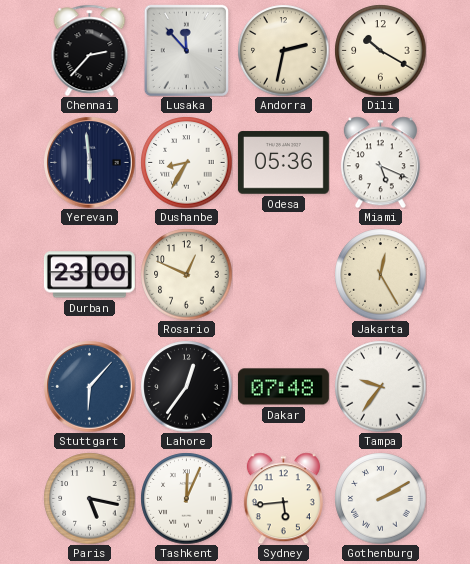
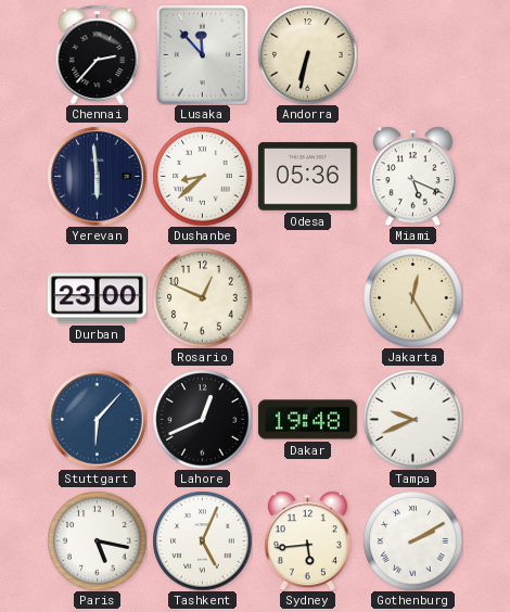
Andorra: 2:32 -> 6:32
Dili: 10:20 -> none
Dushanbe: 8:35 -> 8:38
Lahore: 12:36 -> 12:41
Dakar: 07:48 -> 19:48
Tampa: 9:36 -> 9:41
Tashkent: 12:04 -> 5:04
